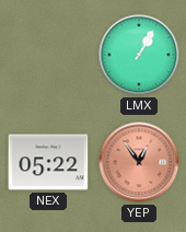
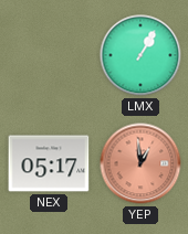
NEX: 05:22 -> 05:17
YEP: 12:54 -> 12:59
